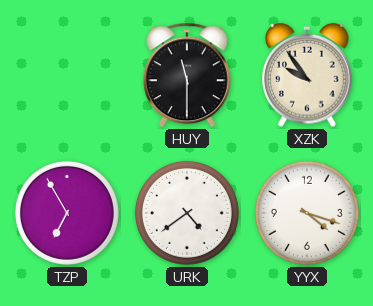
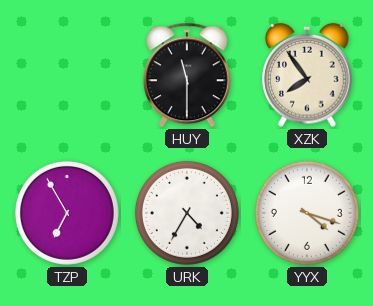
XZK: 9:54 -> 7:54
URK: 4:39 -> 4:35
